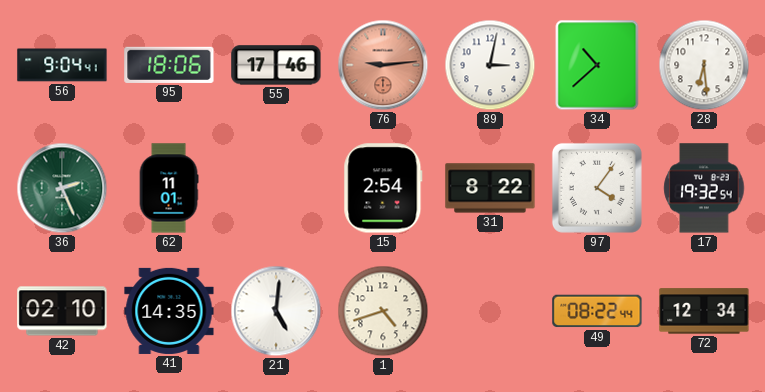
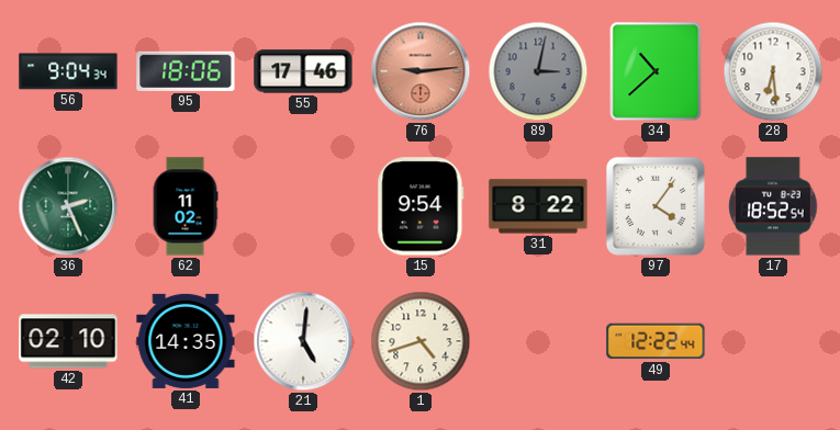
56: 9:04:41 -> 9:04:34
89 dial: white -> grey
62: 11:01 -> 11:02
15: 2:54 -> 9:54
17: 19:32 -> 18:52
49: 08:22 -> 12:22
72: 12:34 -> none
